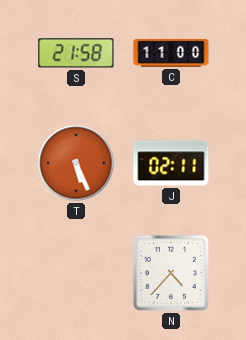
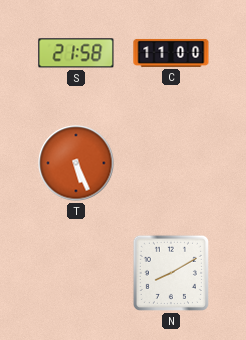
J: 02:11 -> none
N: 4:37 -> 8:10
